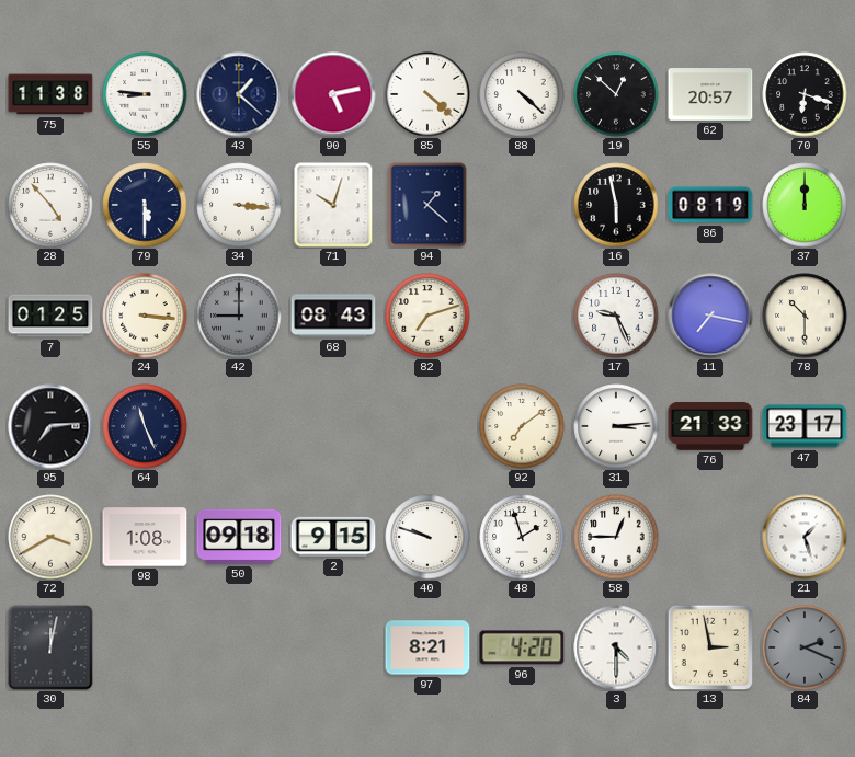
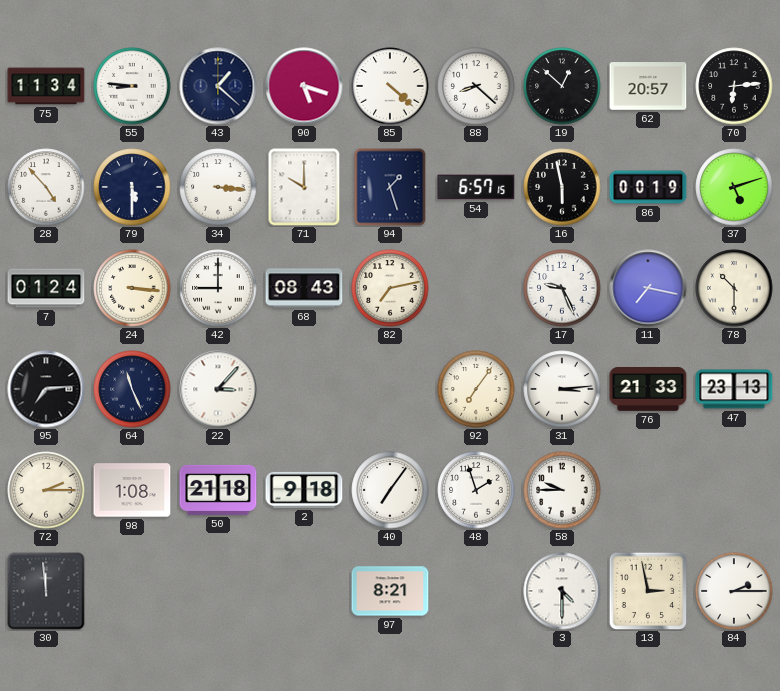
75: 11:38 -> 11:34
90: 5:13 -> 5:18
88: 4:22 -> 8:22
70: 6:18 -> 6:14
71: 10:03 -> 10:00
94: 1:22 -> 1:27
54: none -> 6:57
86: 08:19 -> 00:19
37: 12:00 -> 5:12
7: 01:25 -> 01:24
42 dial: grey -> white
82: 7:12 -> 7:13
22: none -> 3:07
92: 7:09 -> 7:06
47: 23:17 -> 23:13
72: 3:40 -> 2:15
50: 09:18 -> 21:18
2: 9:15 -> 9:18
40: 9:48 -> 7:06
58: 12:45 -> 9:45
21: 1:27 -> none
30: 12:02 -> 11:59
96: 4:20 -> none
84: 2:19 -> 2:15
84 dial: grey -> white
